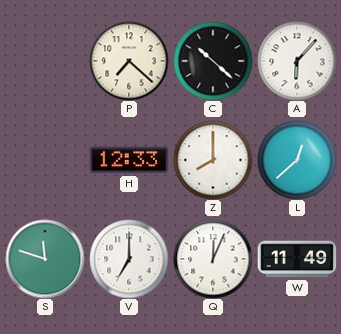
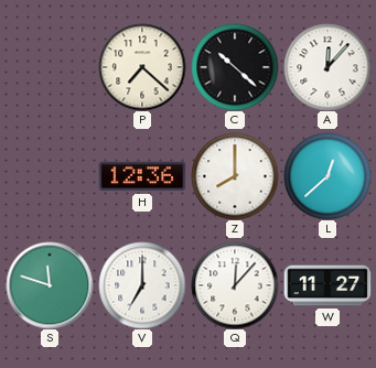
A: 6:07 -> 12:07
H: 12:33 -> 12:36
Q: 12:04 -> 12:07
W: 11:49 -> 11:27
